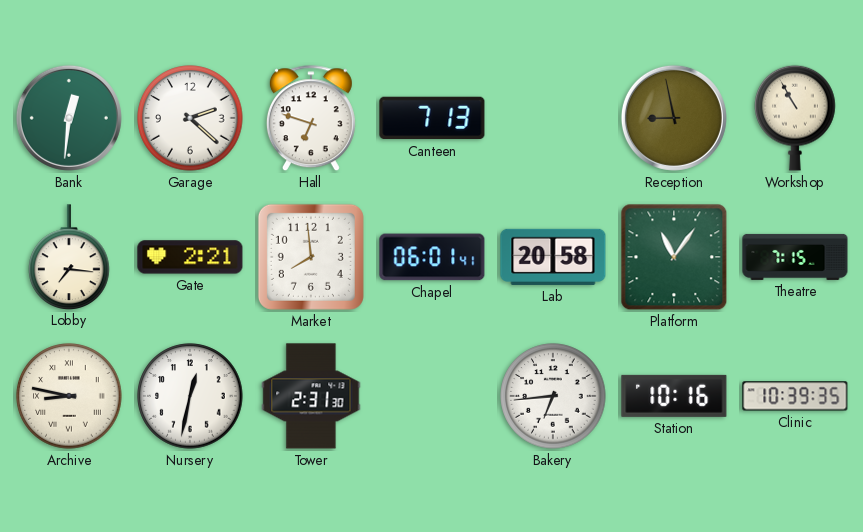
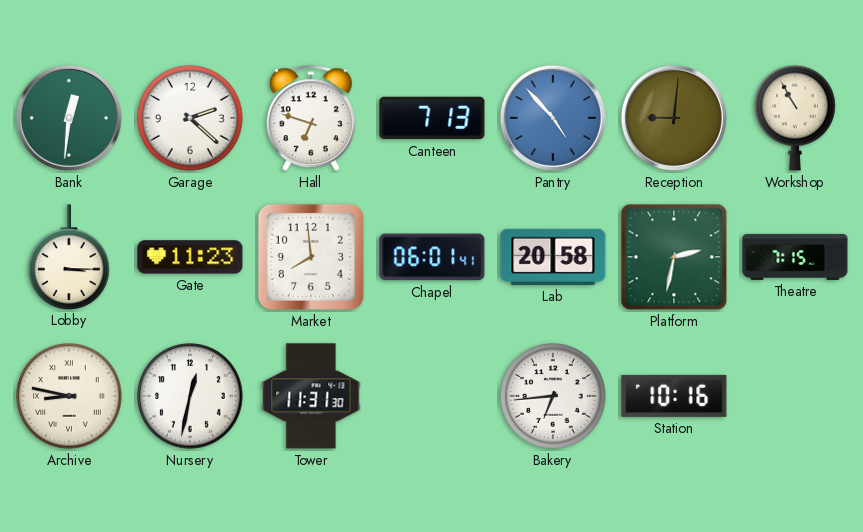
Pantry: none -> 4:53
Reception: 8:58 -> 9:01
Lobby: 7:16 -> 3:15
Gate: 2:21 -> 11:23
Platform: 11:06 -> 2:32
Tower: 2:31 -> 11:31
Clinic: 10:39 -> none
